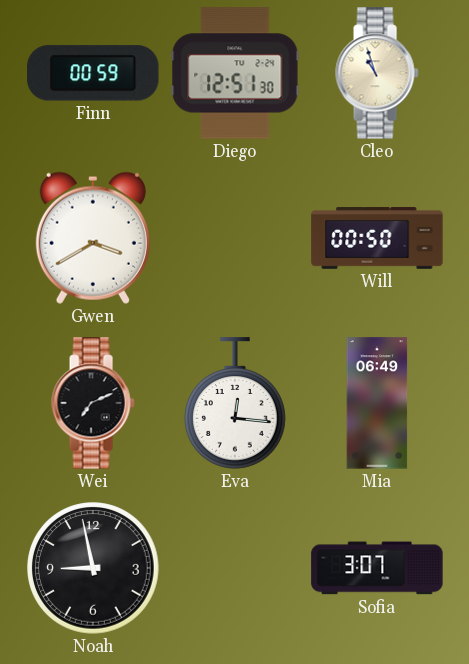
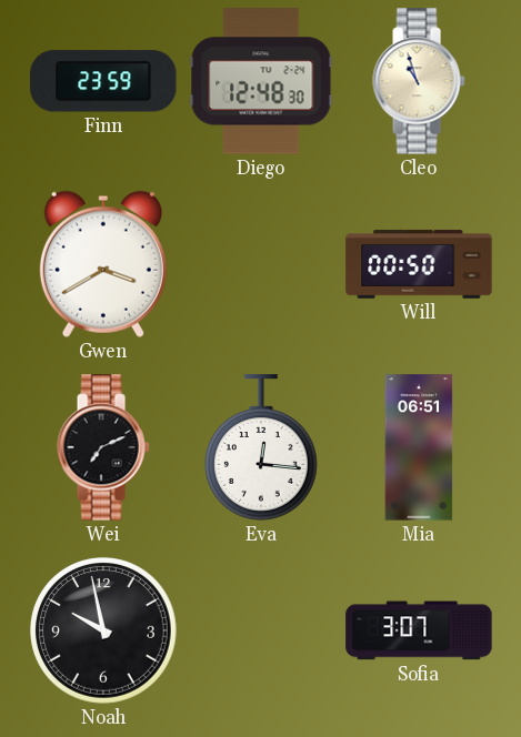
Finn: 00:59 -> 23:59
Diego: 12:51 -> 12:48
Mia: 06:49 -> 06:51
Noah: 8:58 -> 9:58
